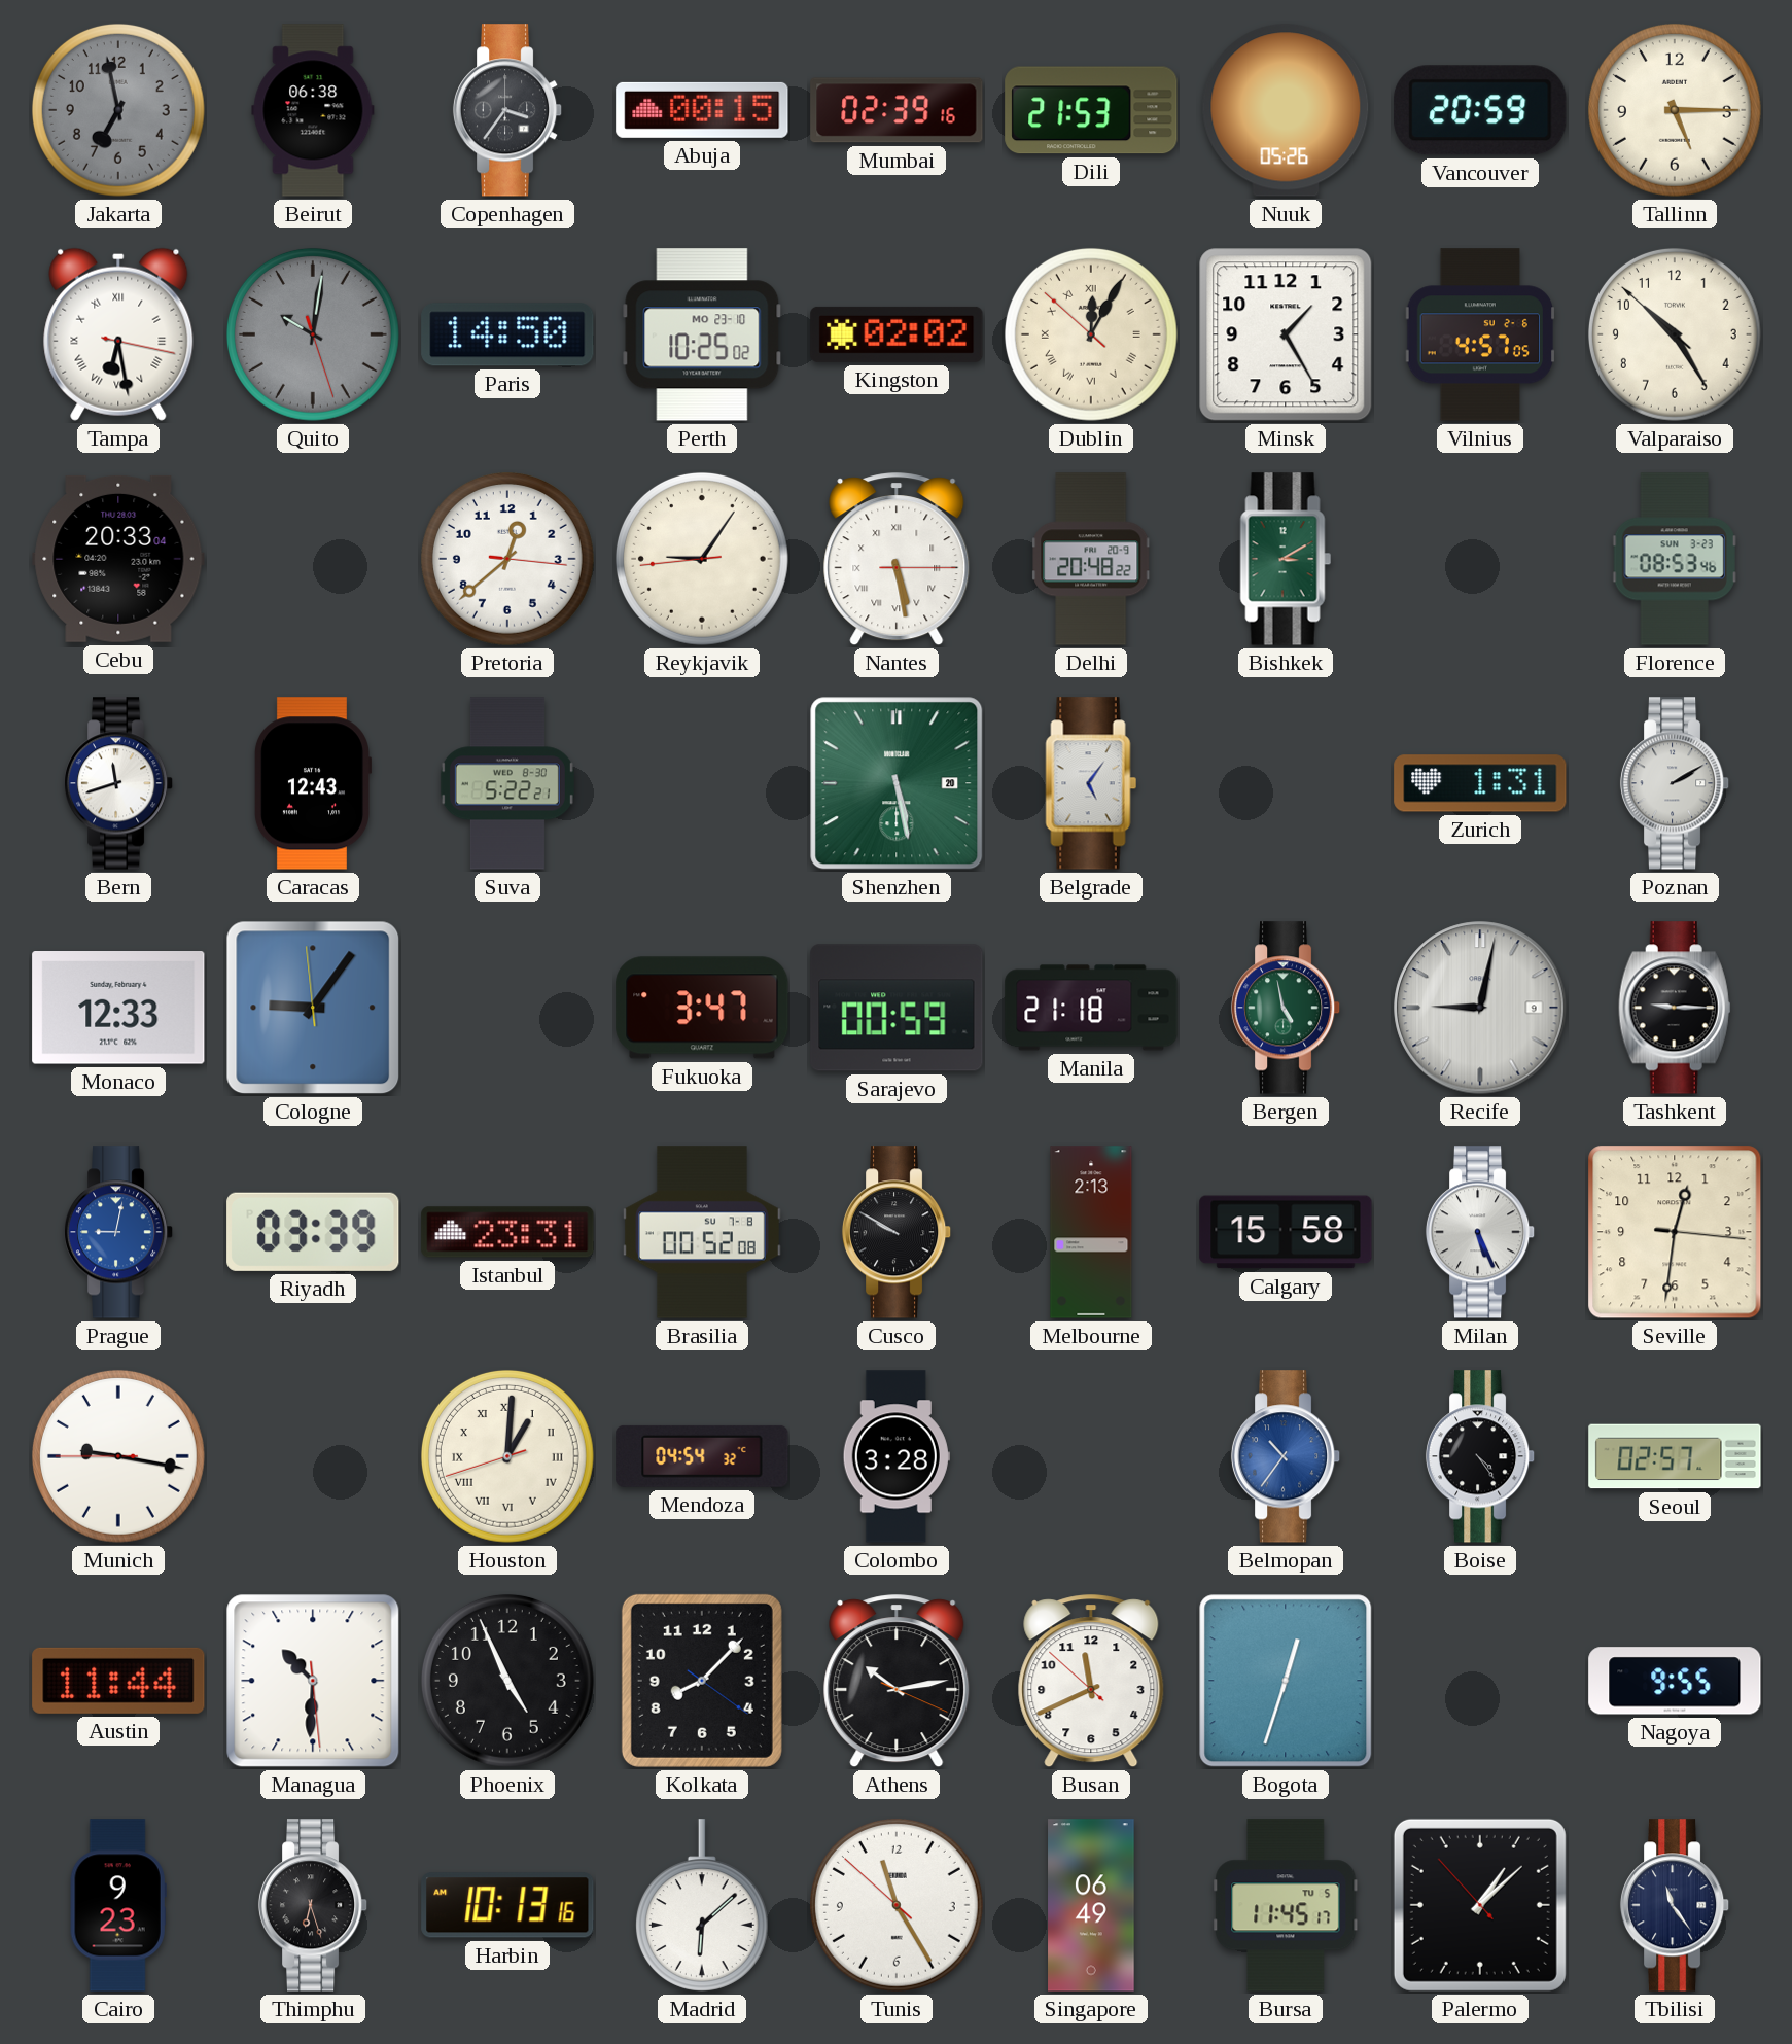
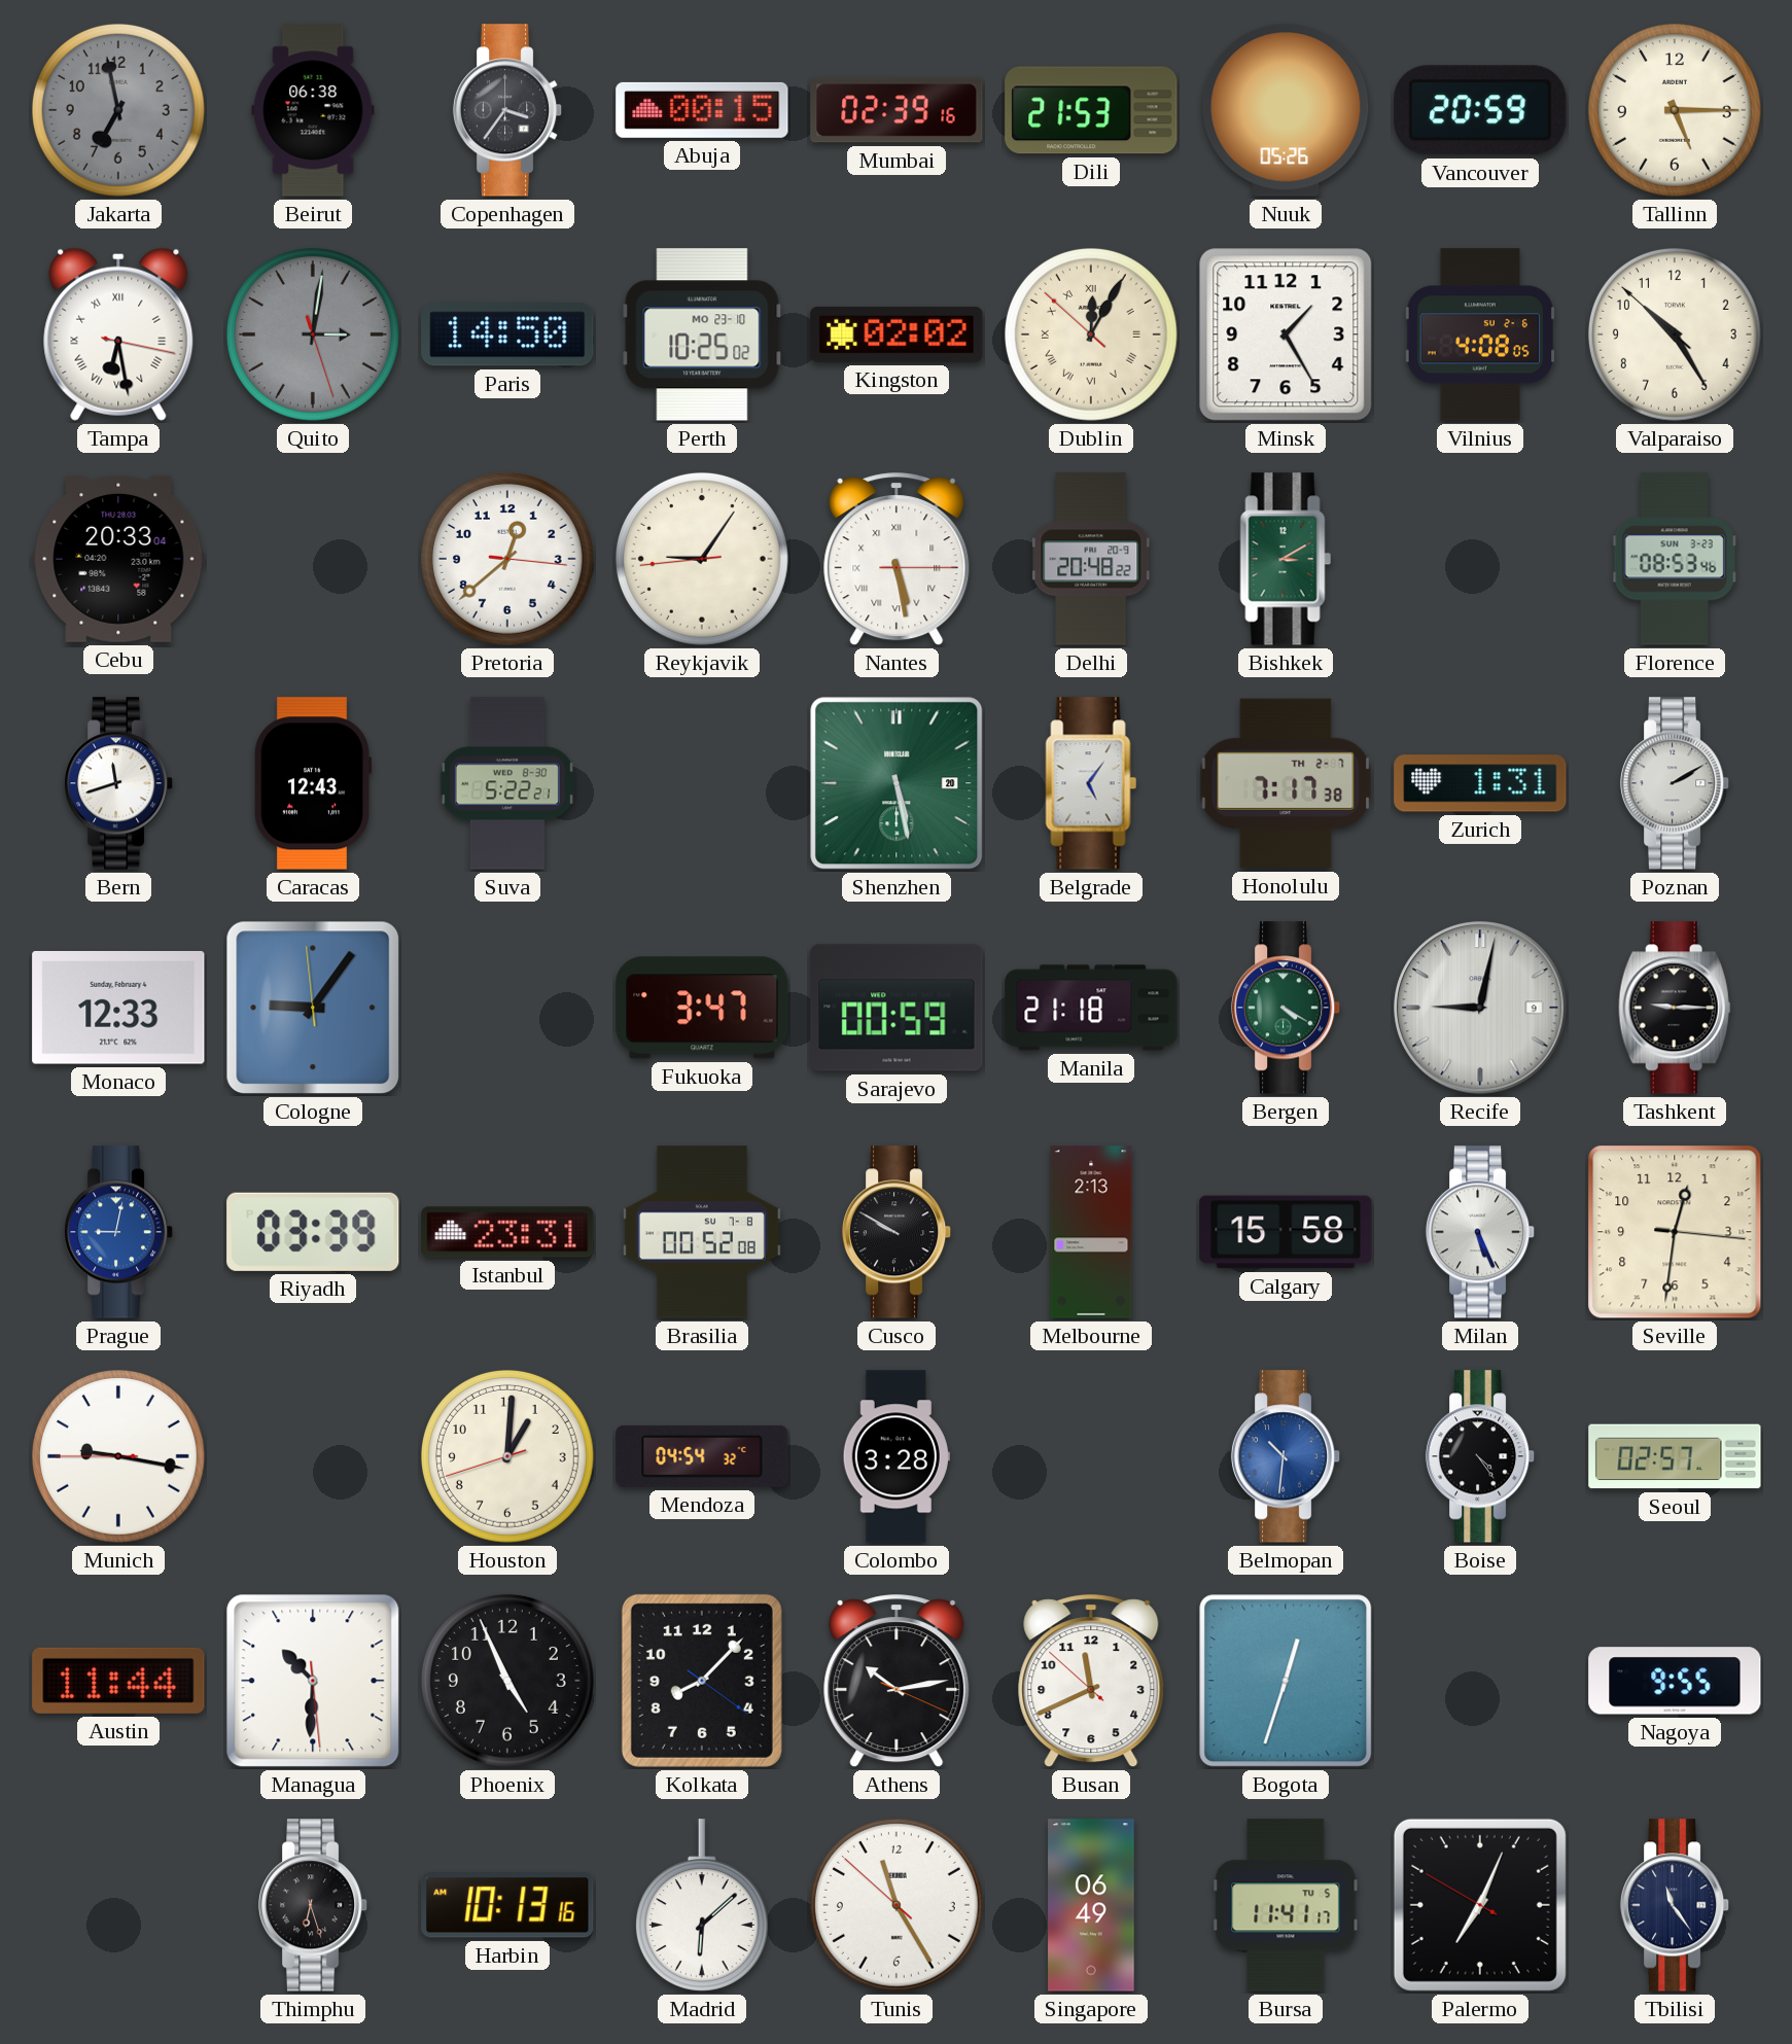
Quito: 10:01 -> 3:01
Vilnius: 4:57 -> 4:08
Honolulu: none -> 7:17
Bergen: 4:58 -> 4:20
Houston numerals: Roman -> Arabic
Belmopan: 10:36 -> 10:31
Cairo: 9:23 -> none
Bursa: 11:45 -> 11:41
Palermo: 1:07 -> 7:03
